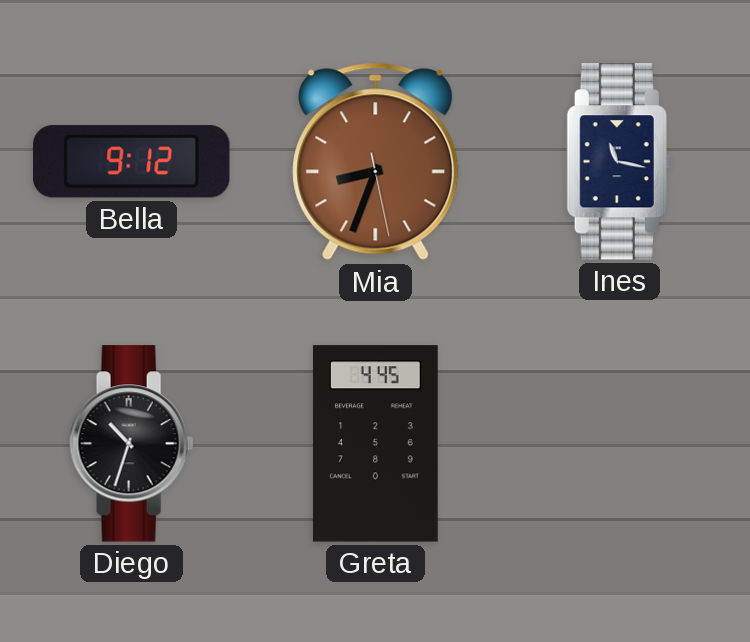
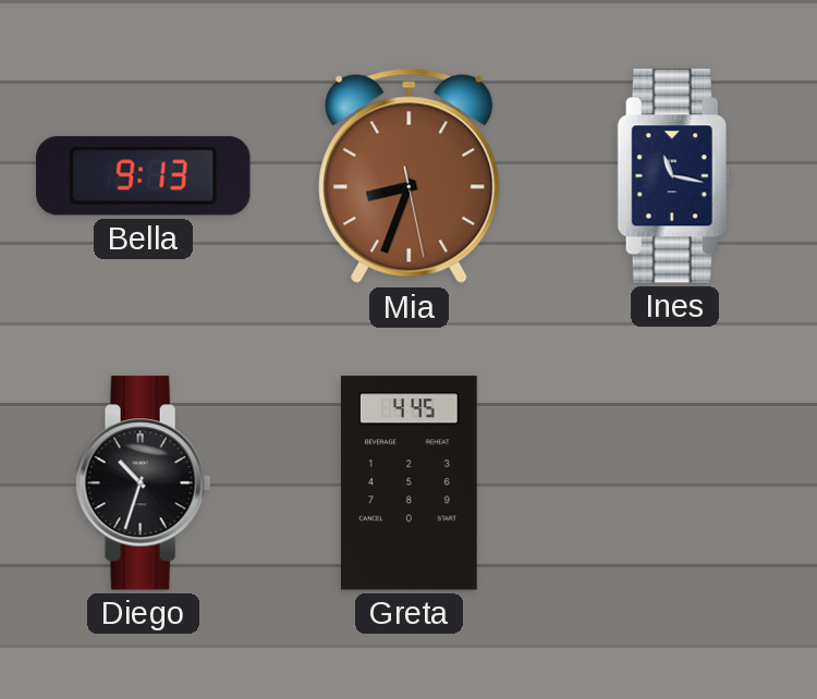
Bella: 9:12 -> 9:13
